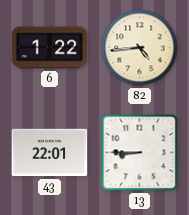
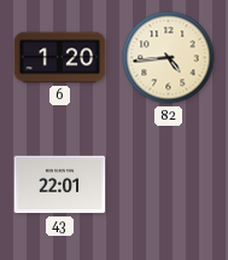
6: 1:22 -> 1:20
13: 8:45 -> none
